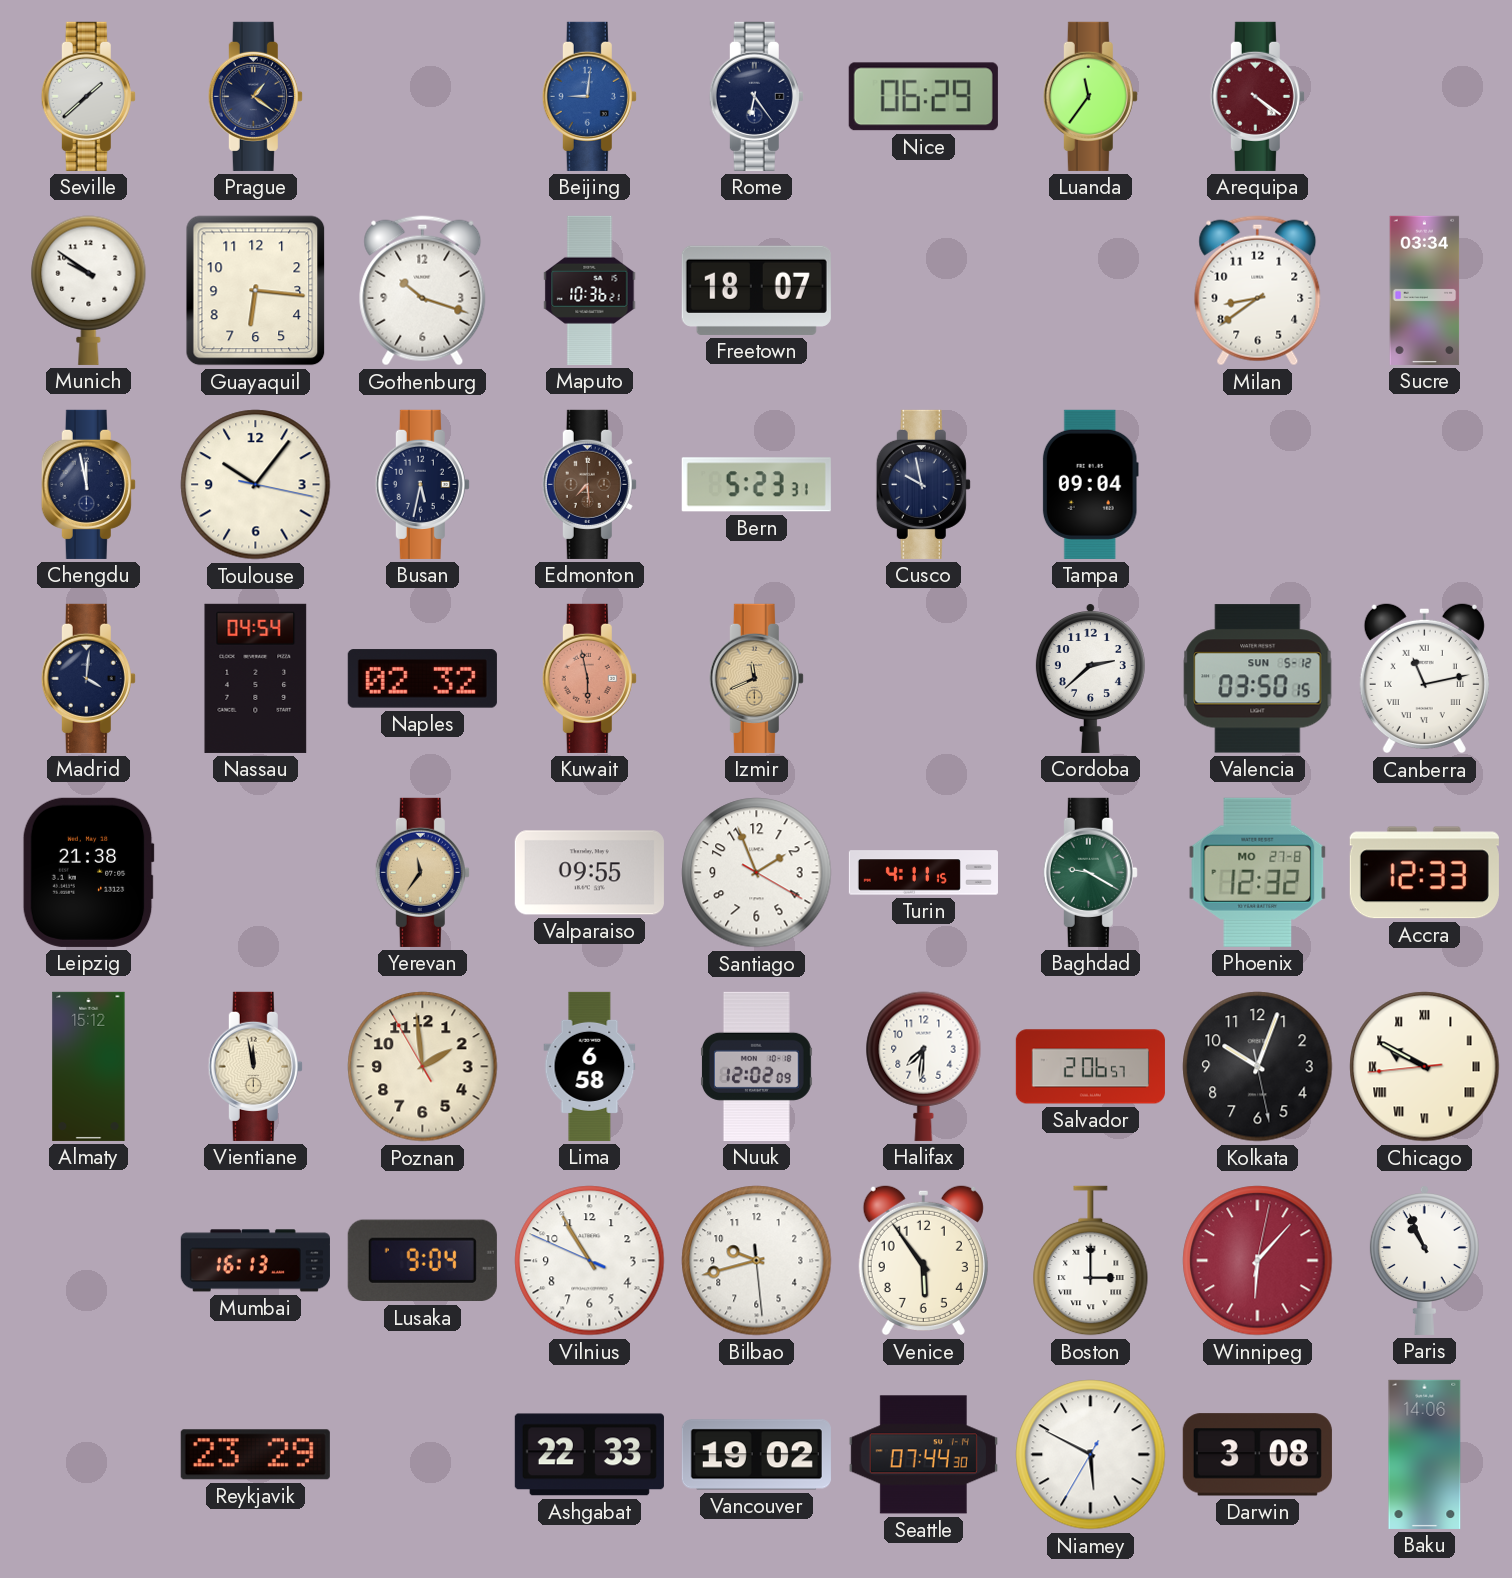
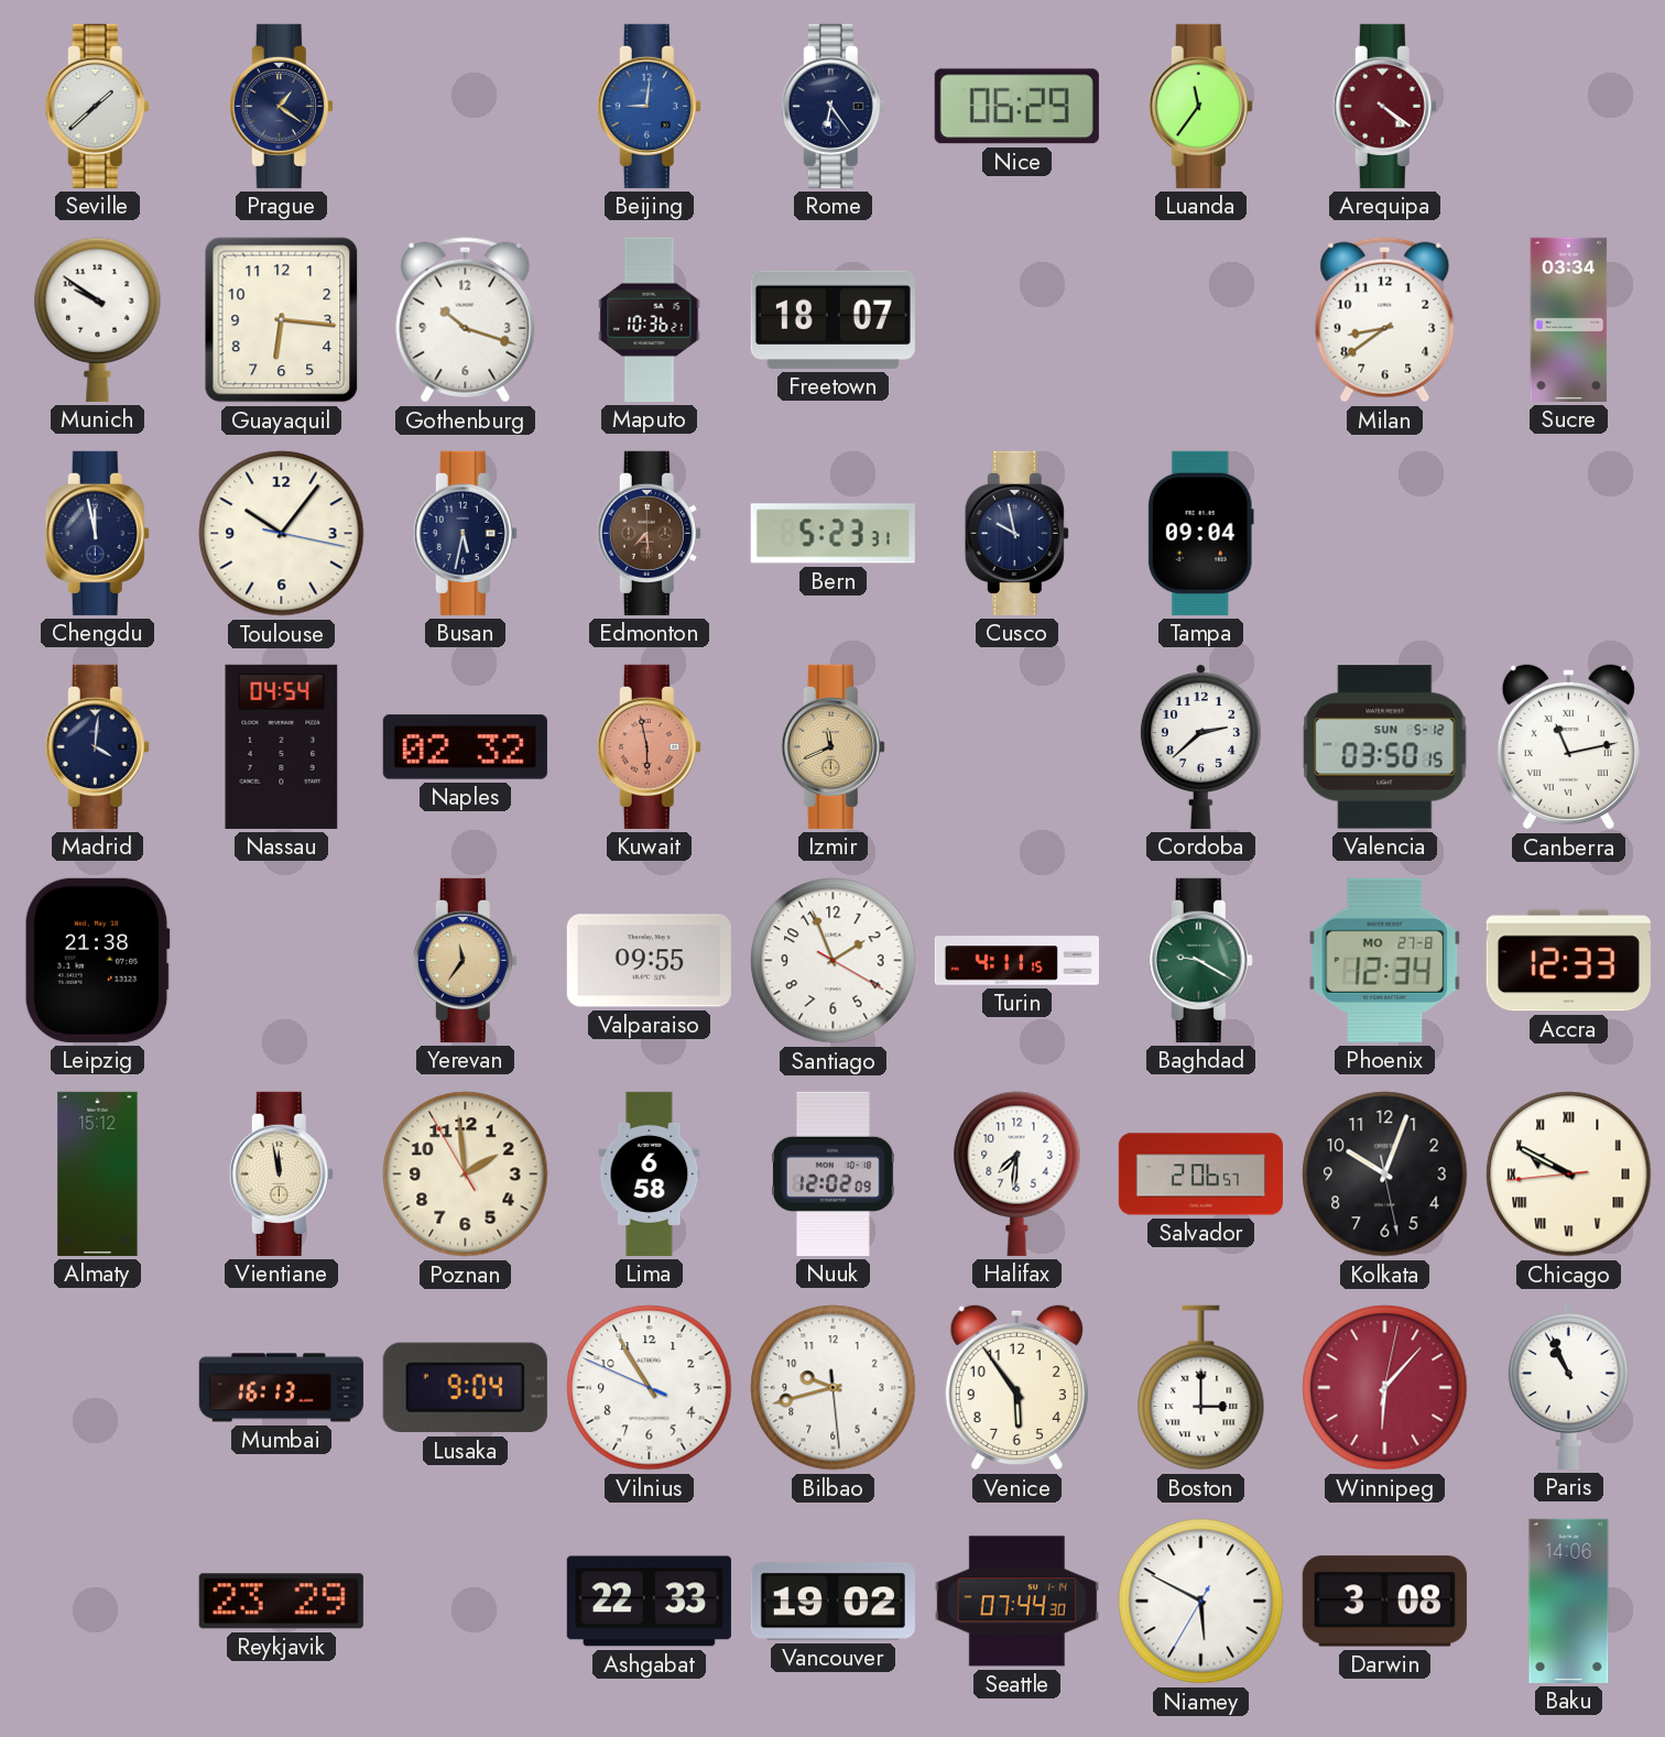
Phoenix: 12:32 -> 12:34
